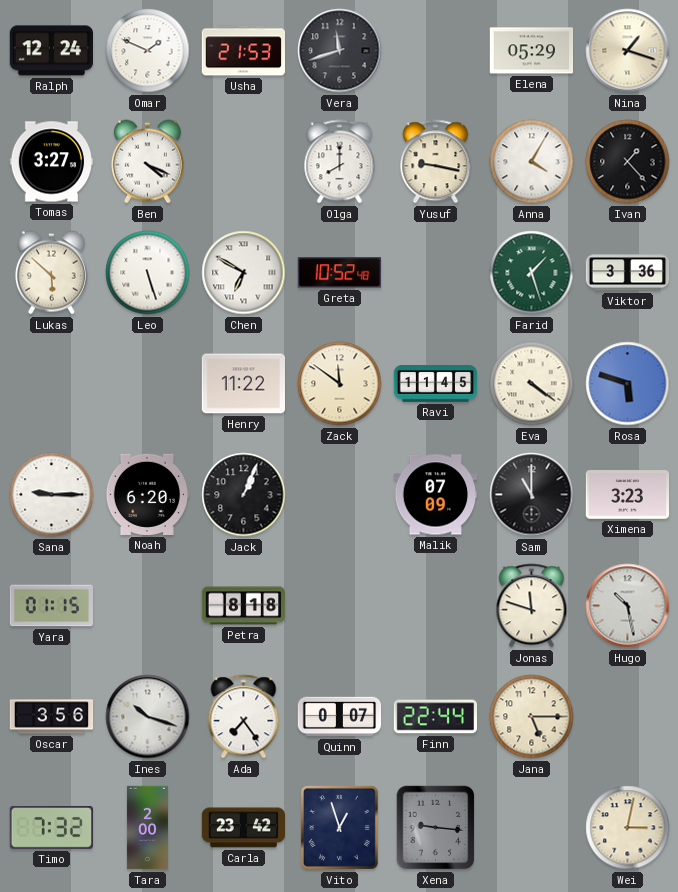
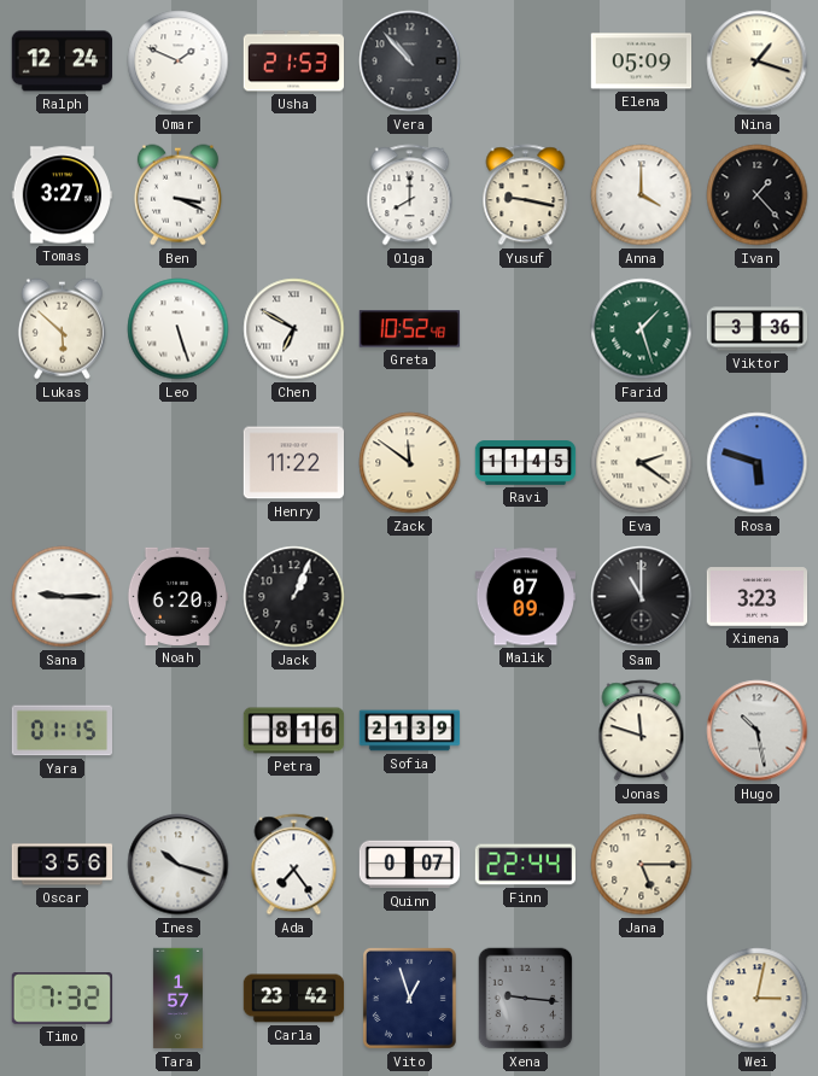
Vera: 11:42 -> 10:53
Elena: 05:29 -> 05:09
Ben: 4:19 -> 3:19
Anna: 4:05 -> 4:00
Eva: 4:21 -> 2:21
Petra: 8:18 -> 8:16
Sofia: none -> 21:39
Tara: 2:00 -> 1:57
